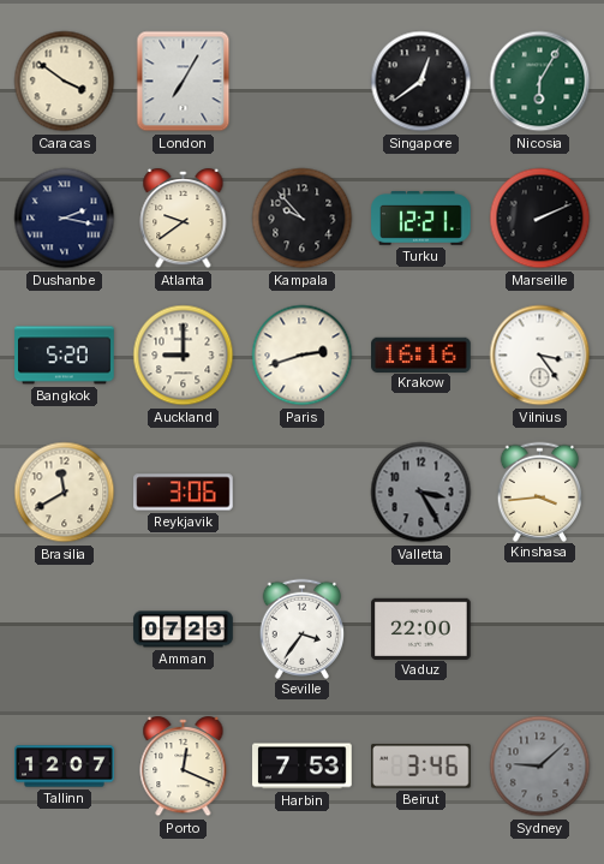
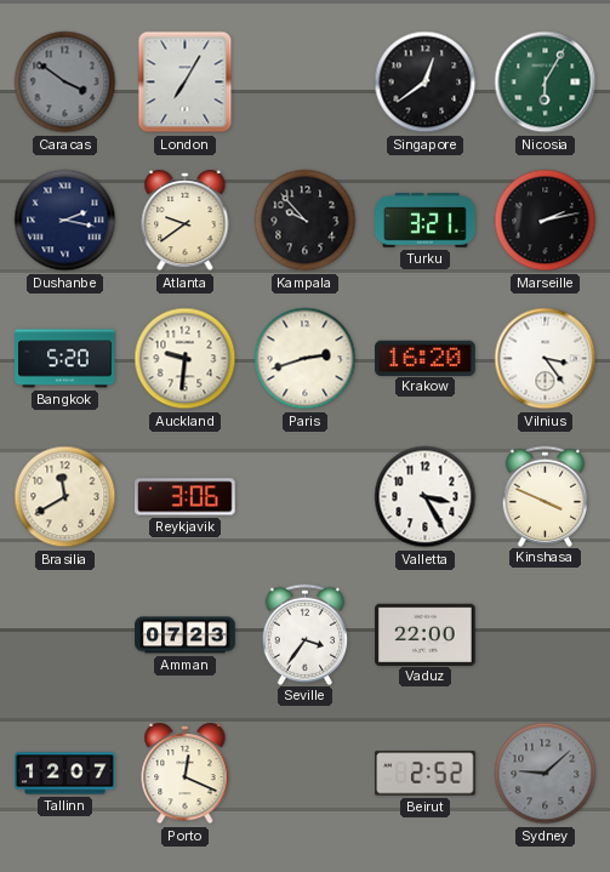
Caracas dial: cream -> grey
Turku: 12:21 -> 3:21
Marseille: 2:11 -> 2:13
Auckland: 9:00 -> 9:31
Krakow: 16:16 -> 16:20
Valletta dial: grey -> white
Kinshasa: 3:44 -> 3:49
Harbin: 7:53 -> none
Beirut: 3:46 -> 2:52
